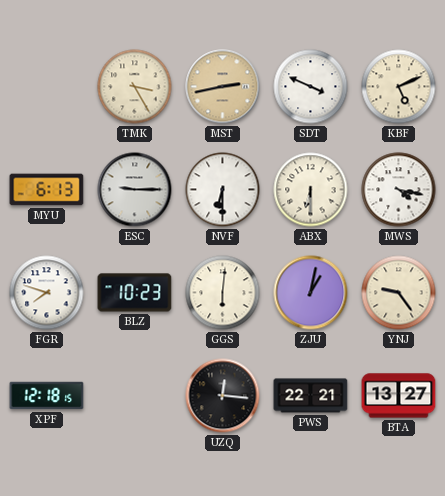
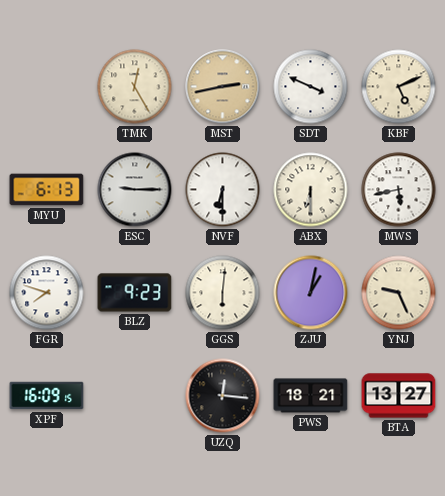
TMK: 3:25 -> 12:25
MWS: 4:17 -> 5:43
BLZ: 10:23 -> 9:23
YNJ: 9:24 -> 9:26
XPF: 12:18 -> 16:09
PWS: 22:21 -> 18:21
